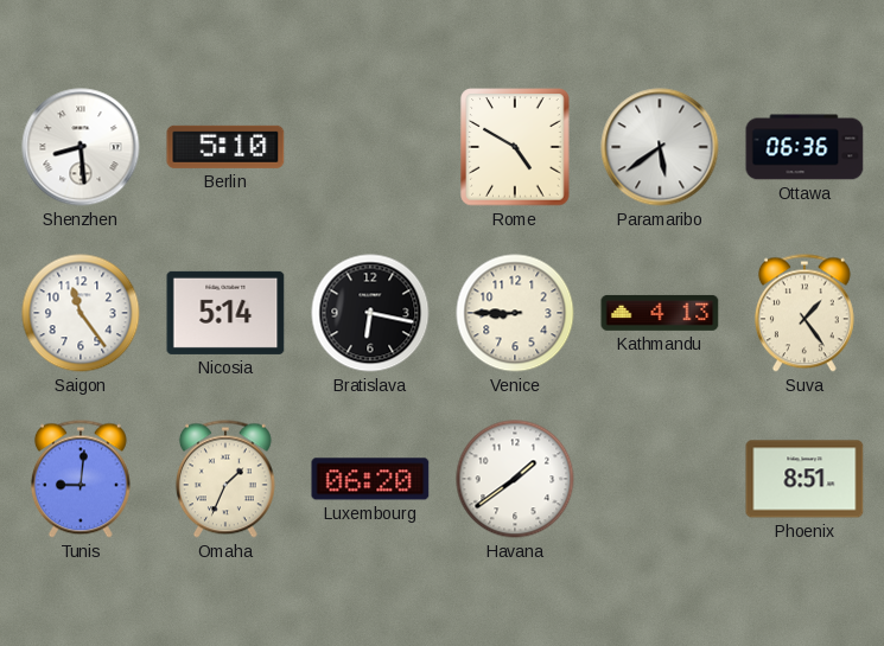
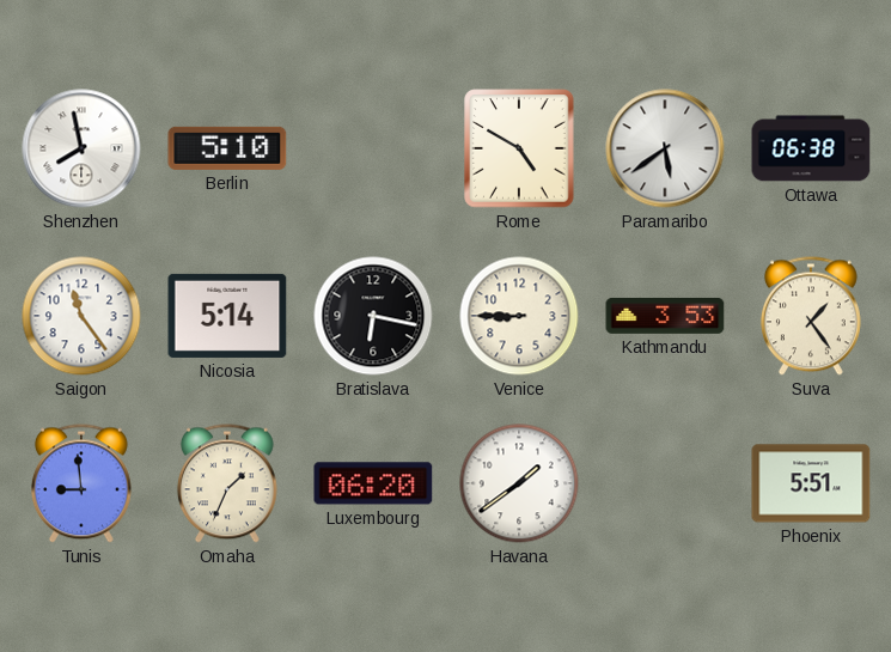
Shenzhen: 8:29 -> 7:58
Ottawa: 06:36 -> 06:38
Kathmandu: 4:13 -> 3:53
Tunis: 9:01 -> 8:59
Phoenix: 8:51 -> 5:51
